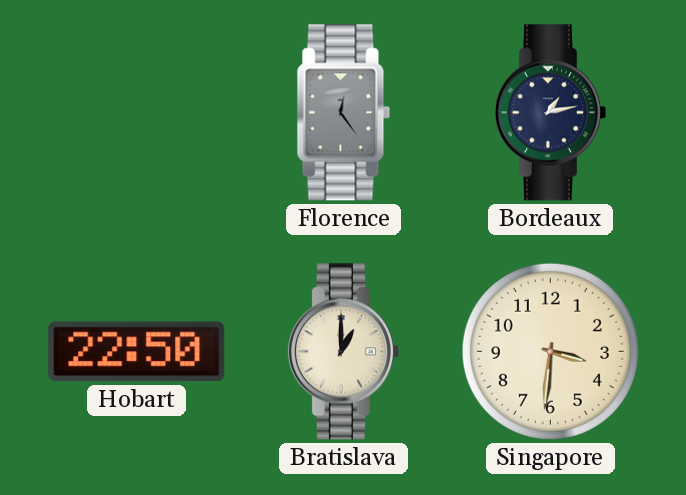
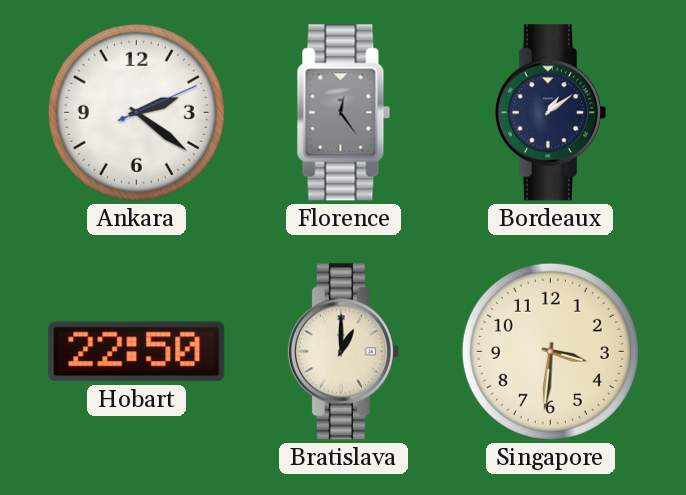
Ankara: none -> 2:21
Bordeaux: 1:13 -> 1:09
